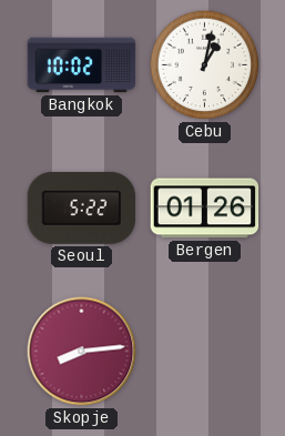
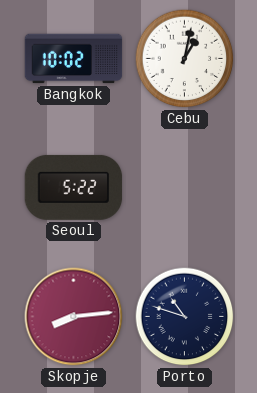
Bergen: 01:26 -> none
Porto: none -> 10:48
